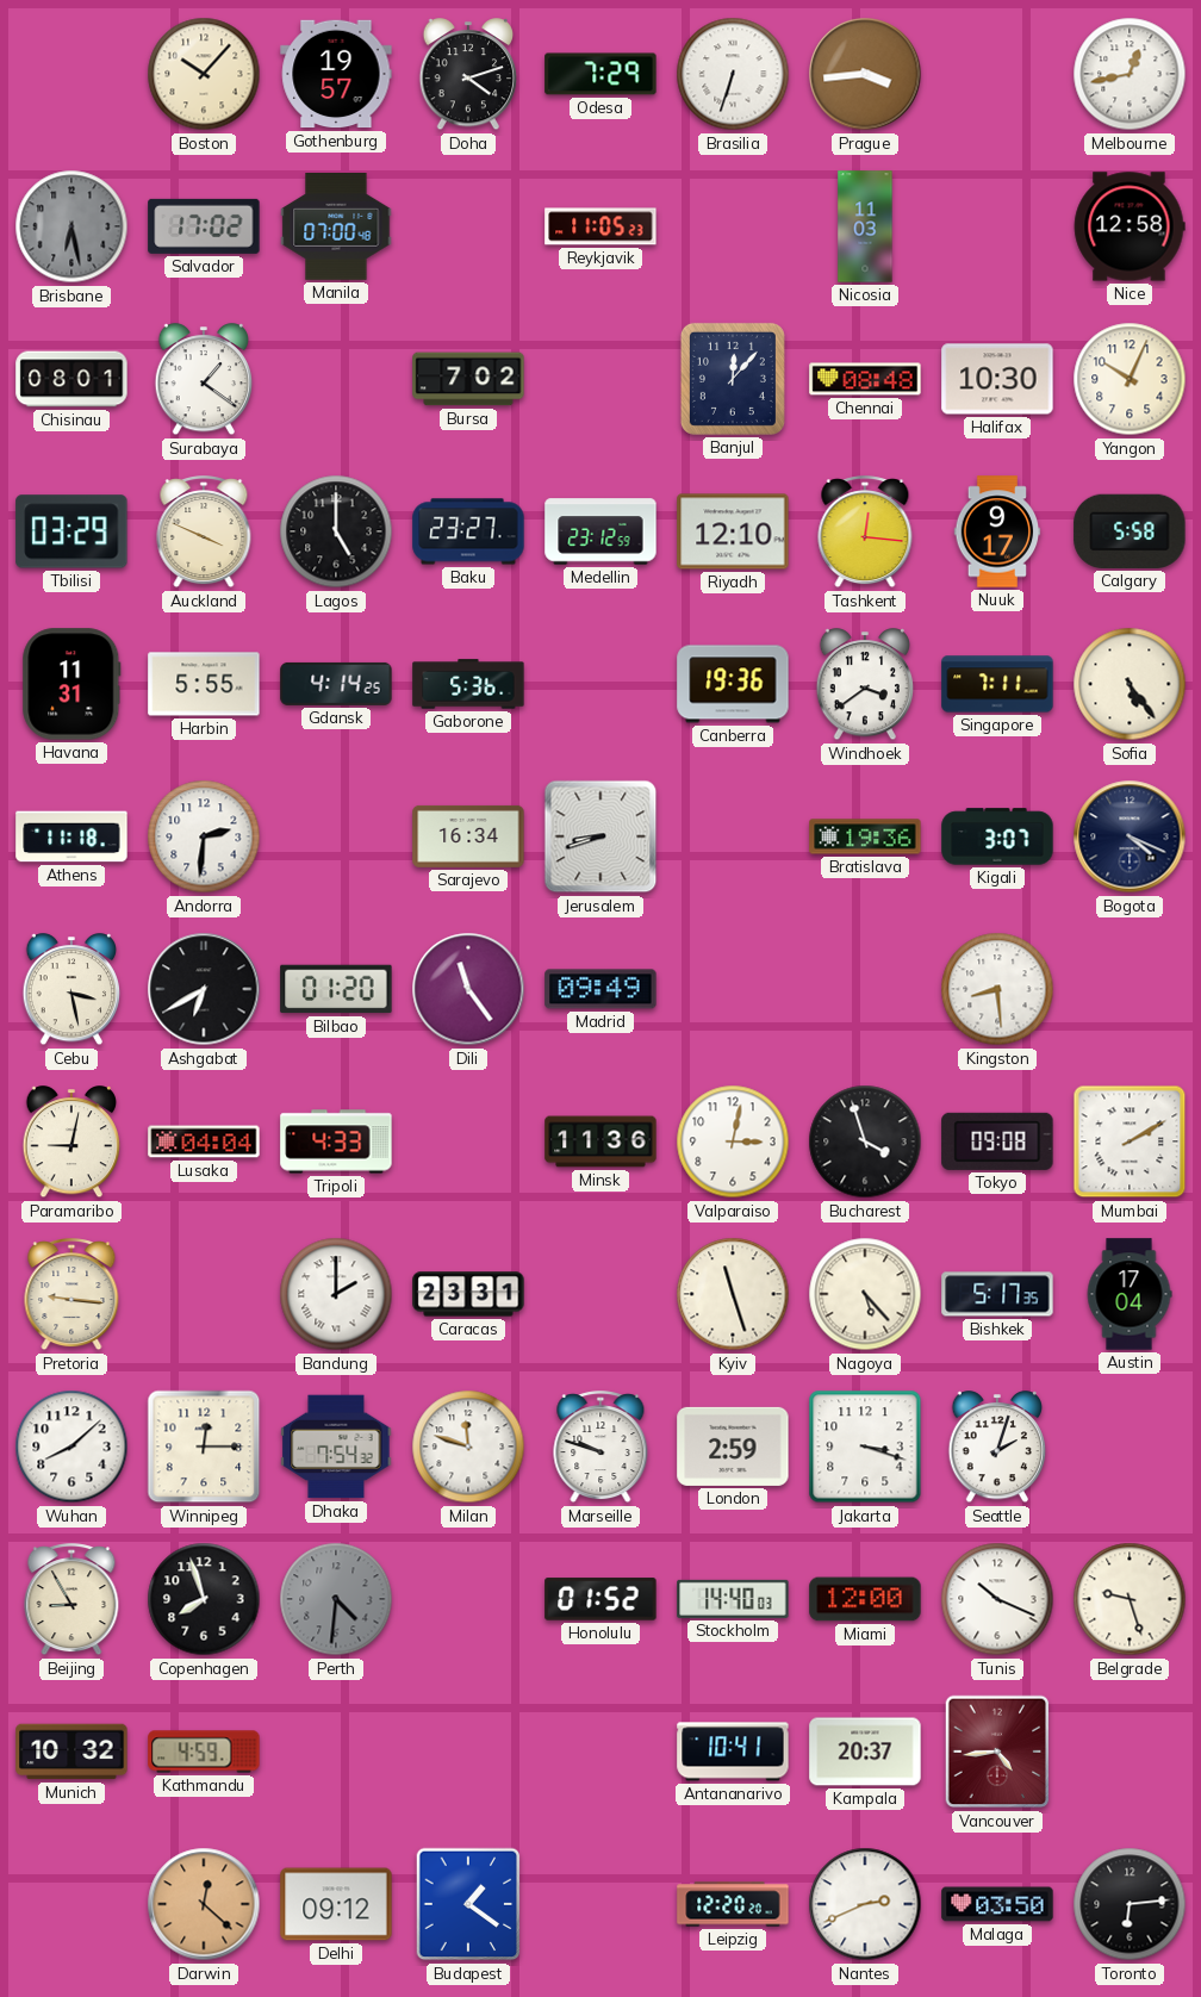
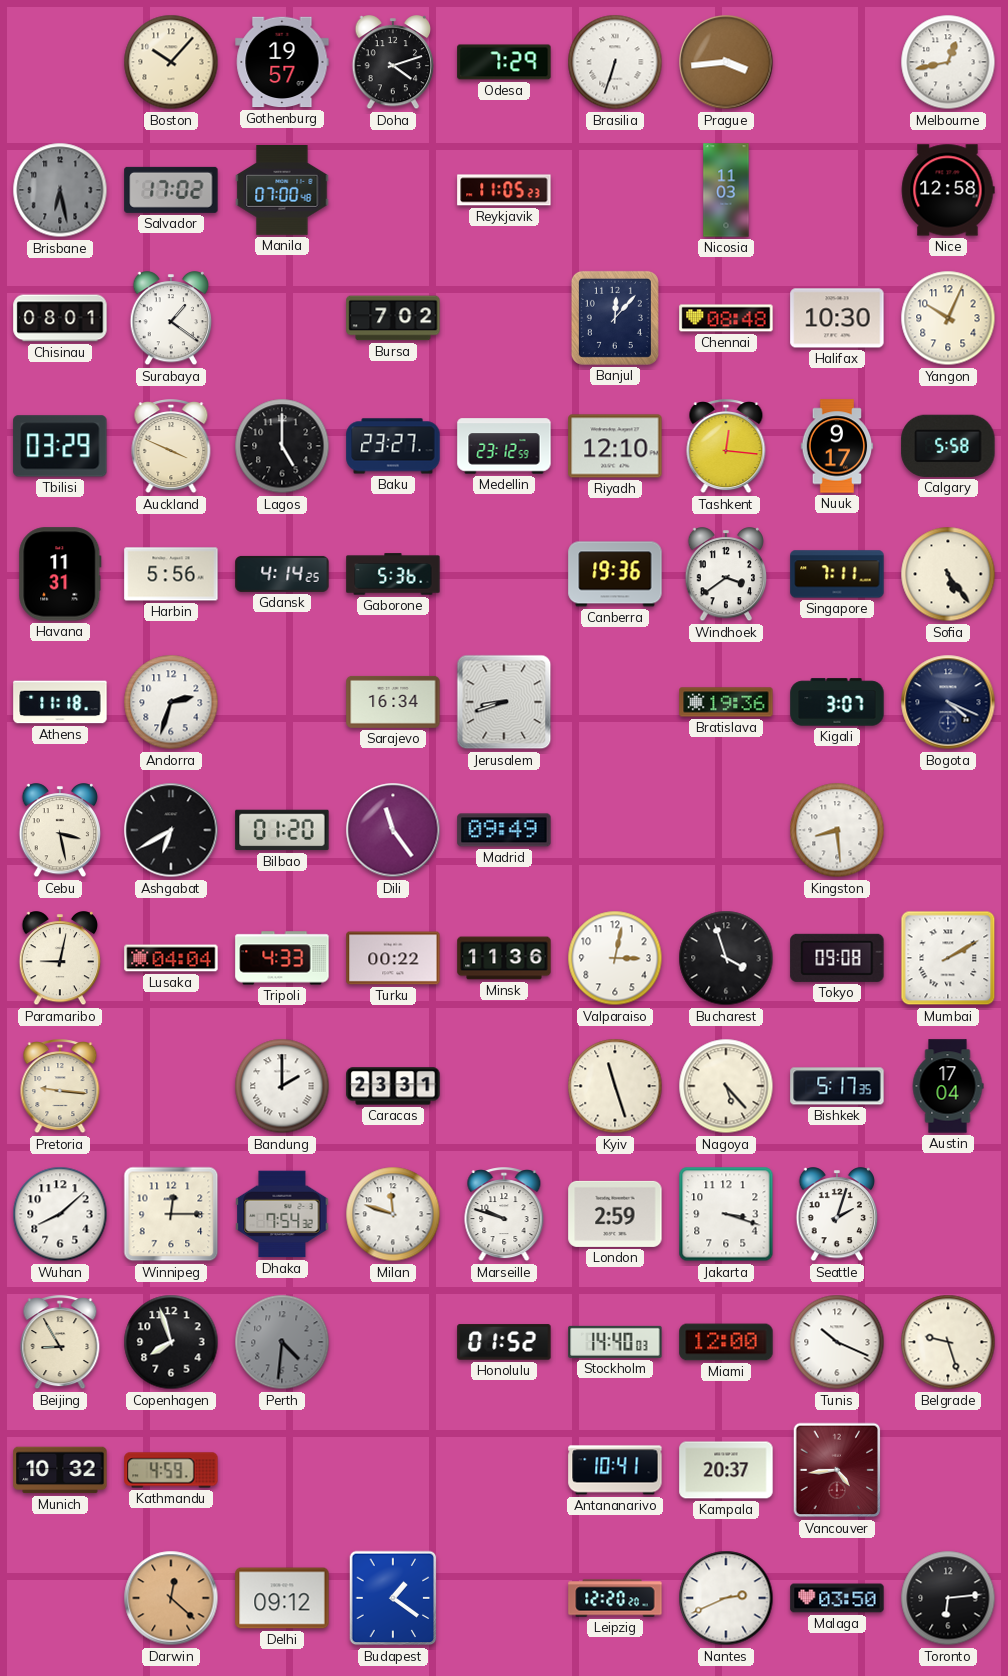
Harbin: 5:55 -> 5:56
Andorra: 2:31 -> 2:33
Turku: none -> 00:22
